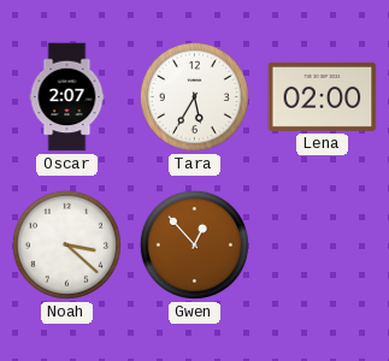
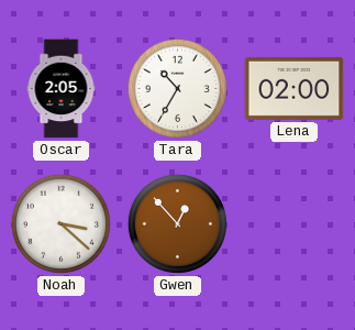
Oscar: 2:07 -> 2:05
Tara: 5:35 -> 10:35
